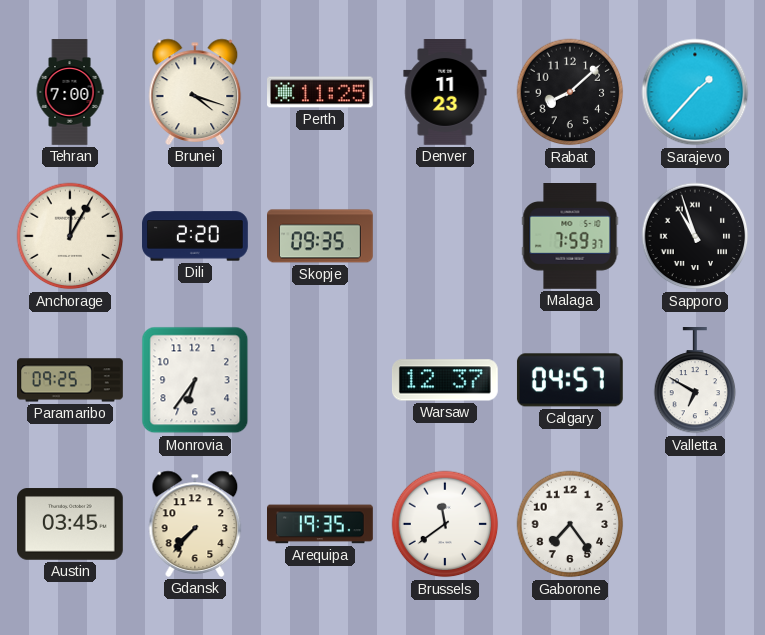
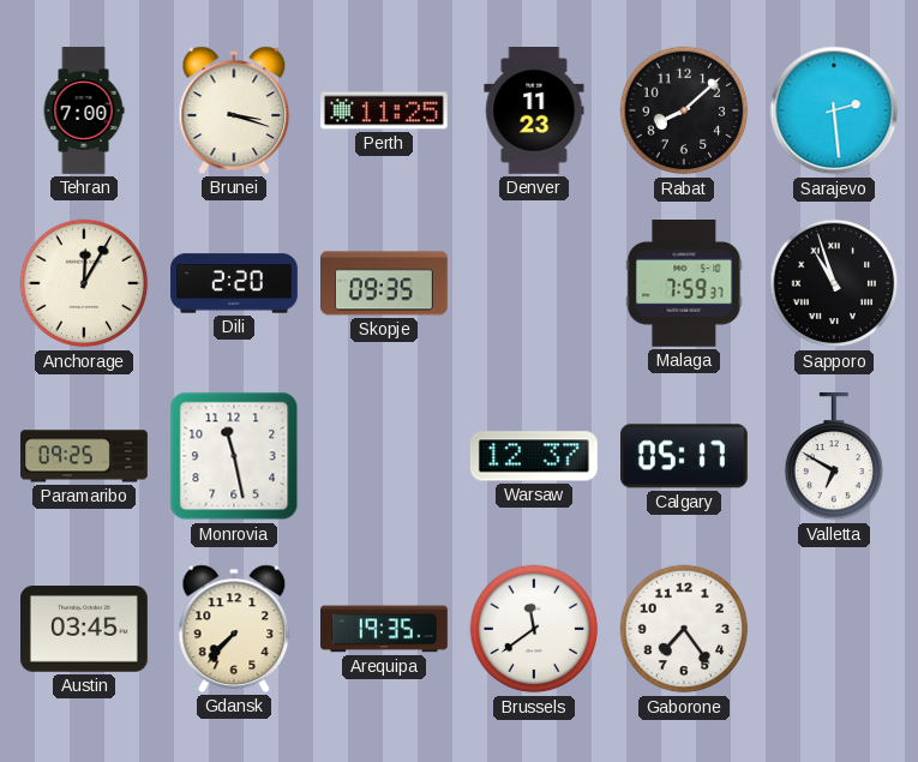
Brunei: 4:18 -> 3:18
Sarajevo: 1:37 -> 2:29
Monrovia: 6:36 -> 11:28
Calgary: 04:57 -> 05:17
